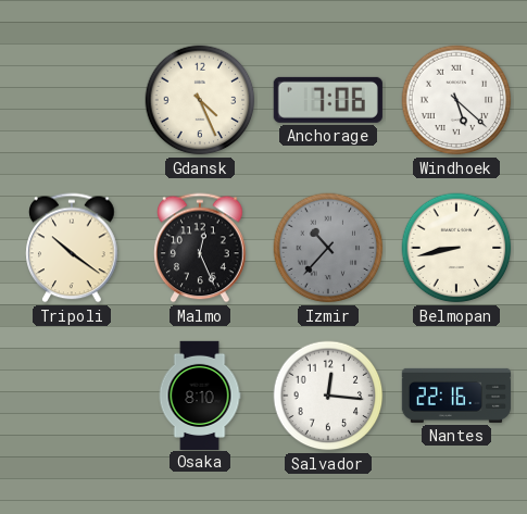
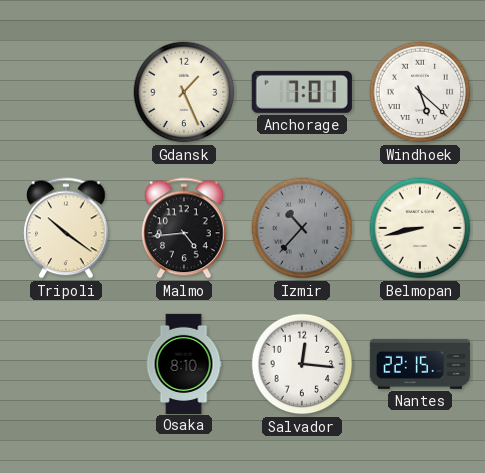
Gdansk: 4:26 -> 1:26
Anchorage: 7:06 -> 7:01
Malmo: 12:26 -> 4:44
Nantes: 22:16 -> 22:15
